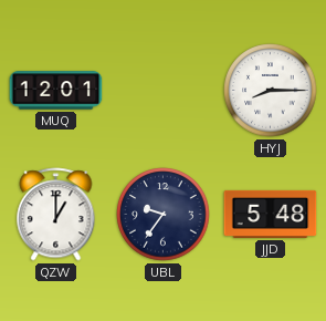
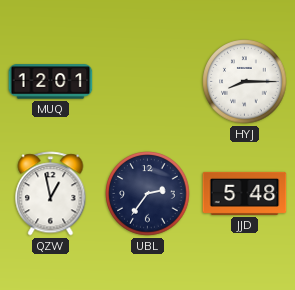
QZW: 1:00 -> 12:58
UBL: 9:36 -> 2:36
